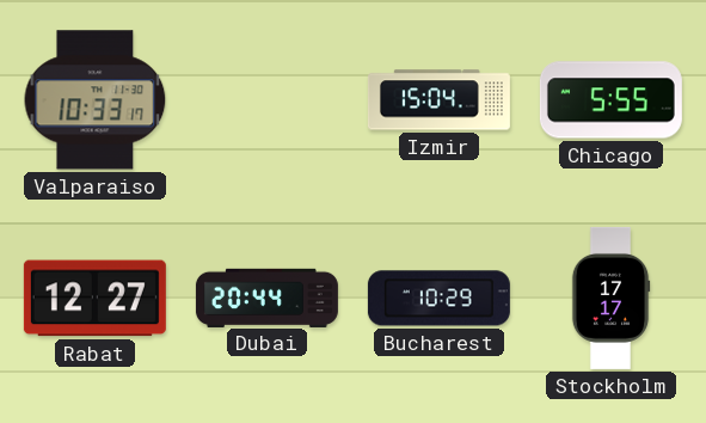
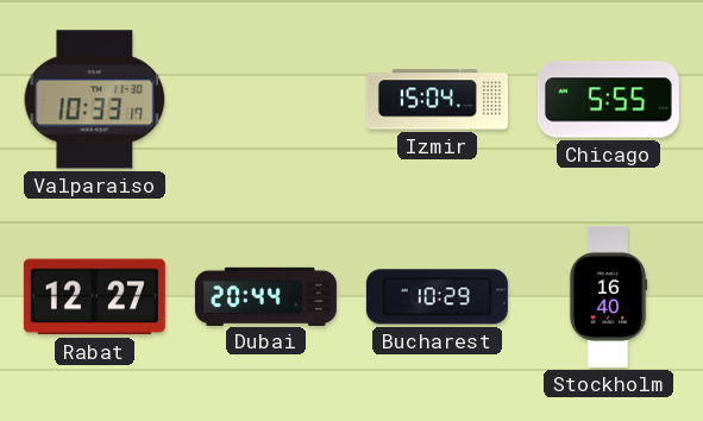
Stockholm: 17:17 -> 16:40
